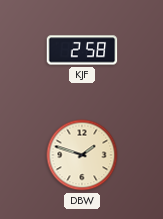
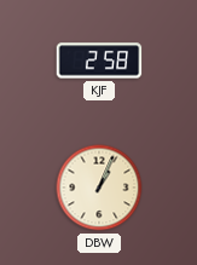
DBW: 1:48 -> 1:04
